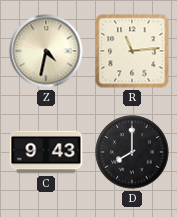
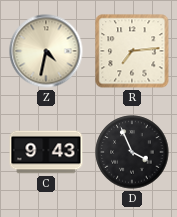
R: 11:14 -> 7:14
D: 8:00 -> 3:56
